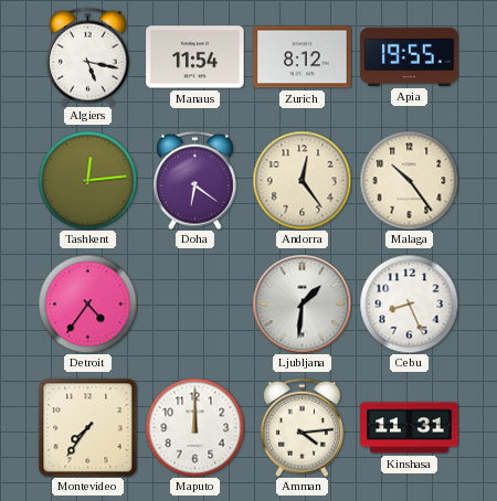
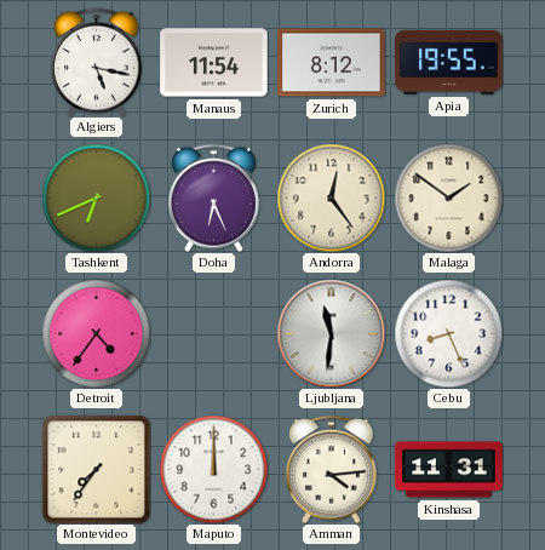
Tashkent: 12:14 -> 6:41
Doha: 6:21 -> 6:26
Malaga: 10:24 -> 1:51
Ljubljana: 1:31 -> 11:31
